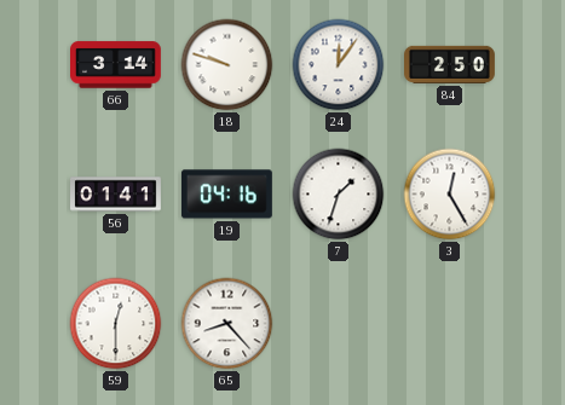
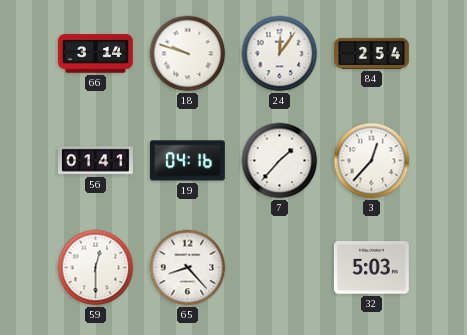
84: 2:50 -> 2:54
7: 1:33 -> 1:37
3: 12:25 -> 12:37
32: none -> 5:03
